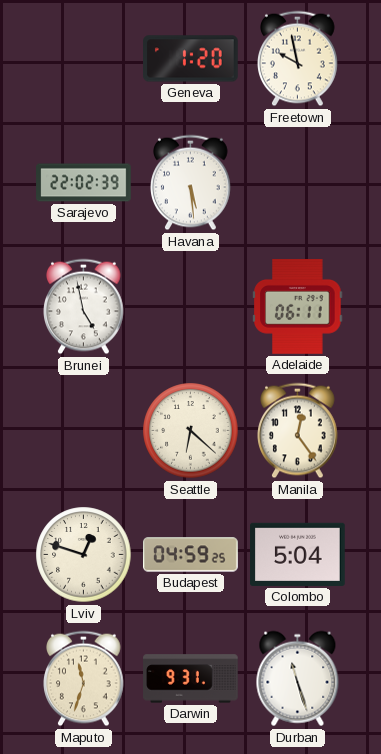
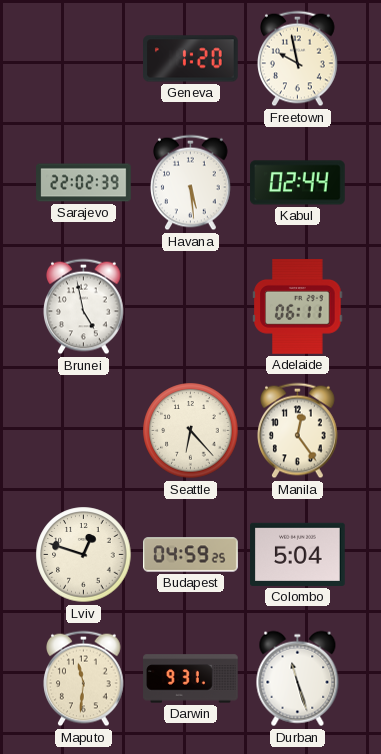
Kabul: none -> 02:44
Seattle: 6:22 -> 6:23
Maputo: 11:33 -> 11:31
